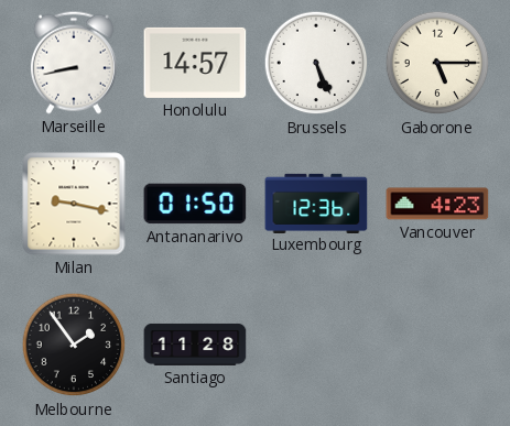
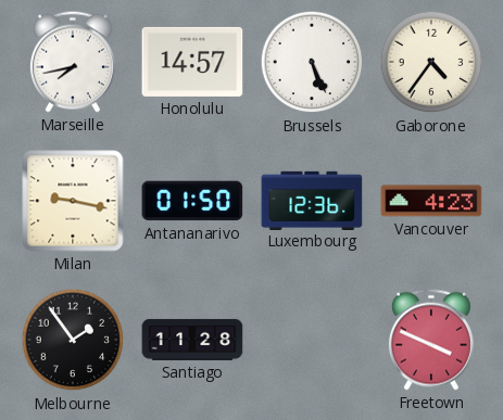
Marseille: 8:43 -> 7:43
Gaborone: 5:15 -> 4:36
Freetown: none -> 3:49
